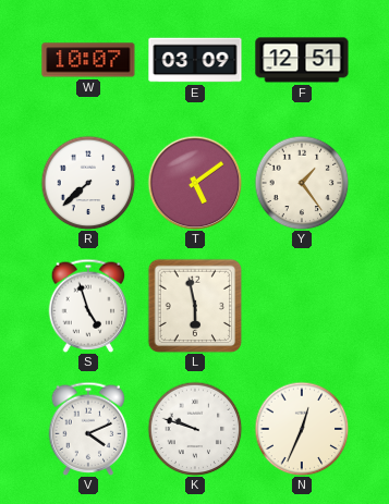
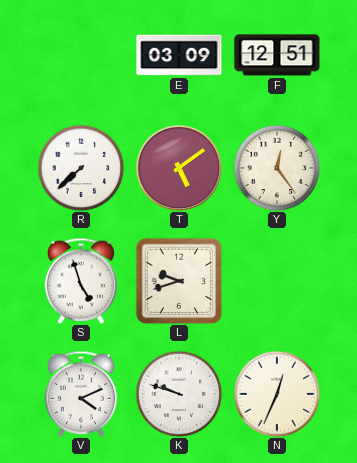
W: 10:07 -> none
Y: 1:24 -> 12:24
L: 5:58 -> 9:42
